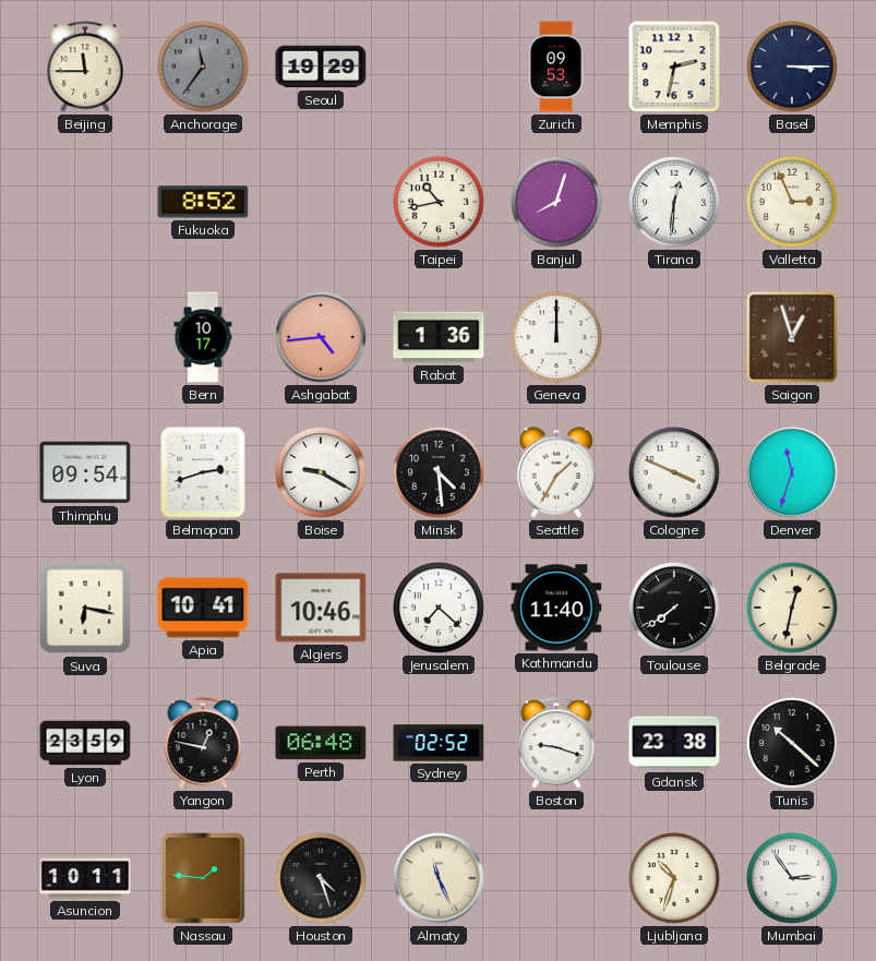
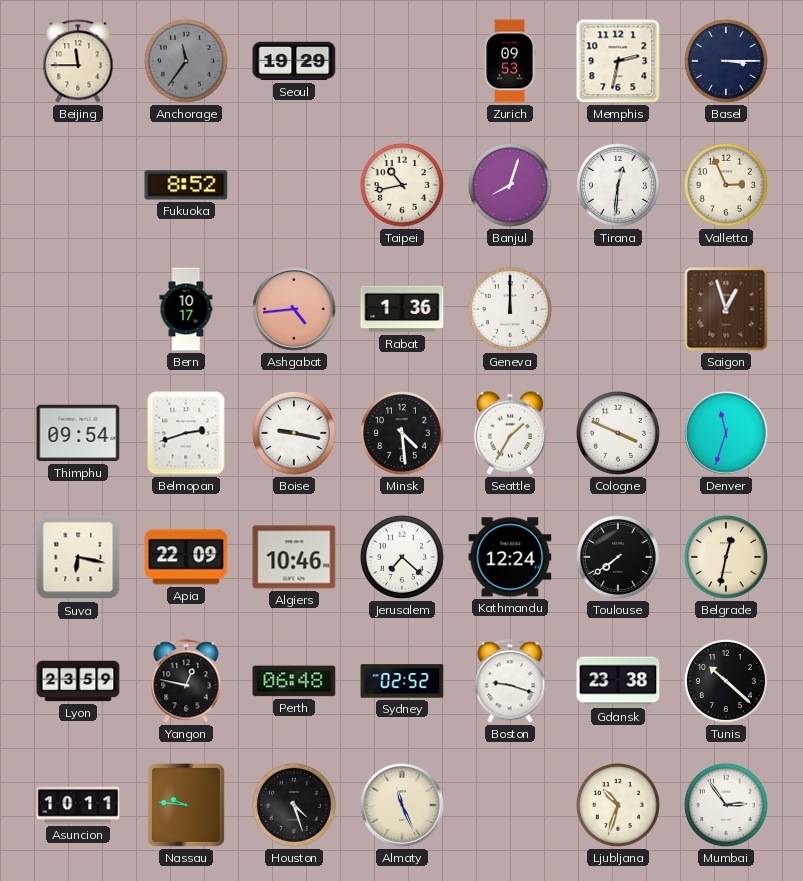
Boise: 9:20 -> 9:17
Apia: 10:41 -> 22:09
Kathmandu: 11:40 -> 12:24
Nassau: 1:46 -> 9:46
